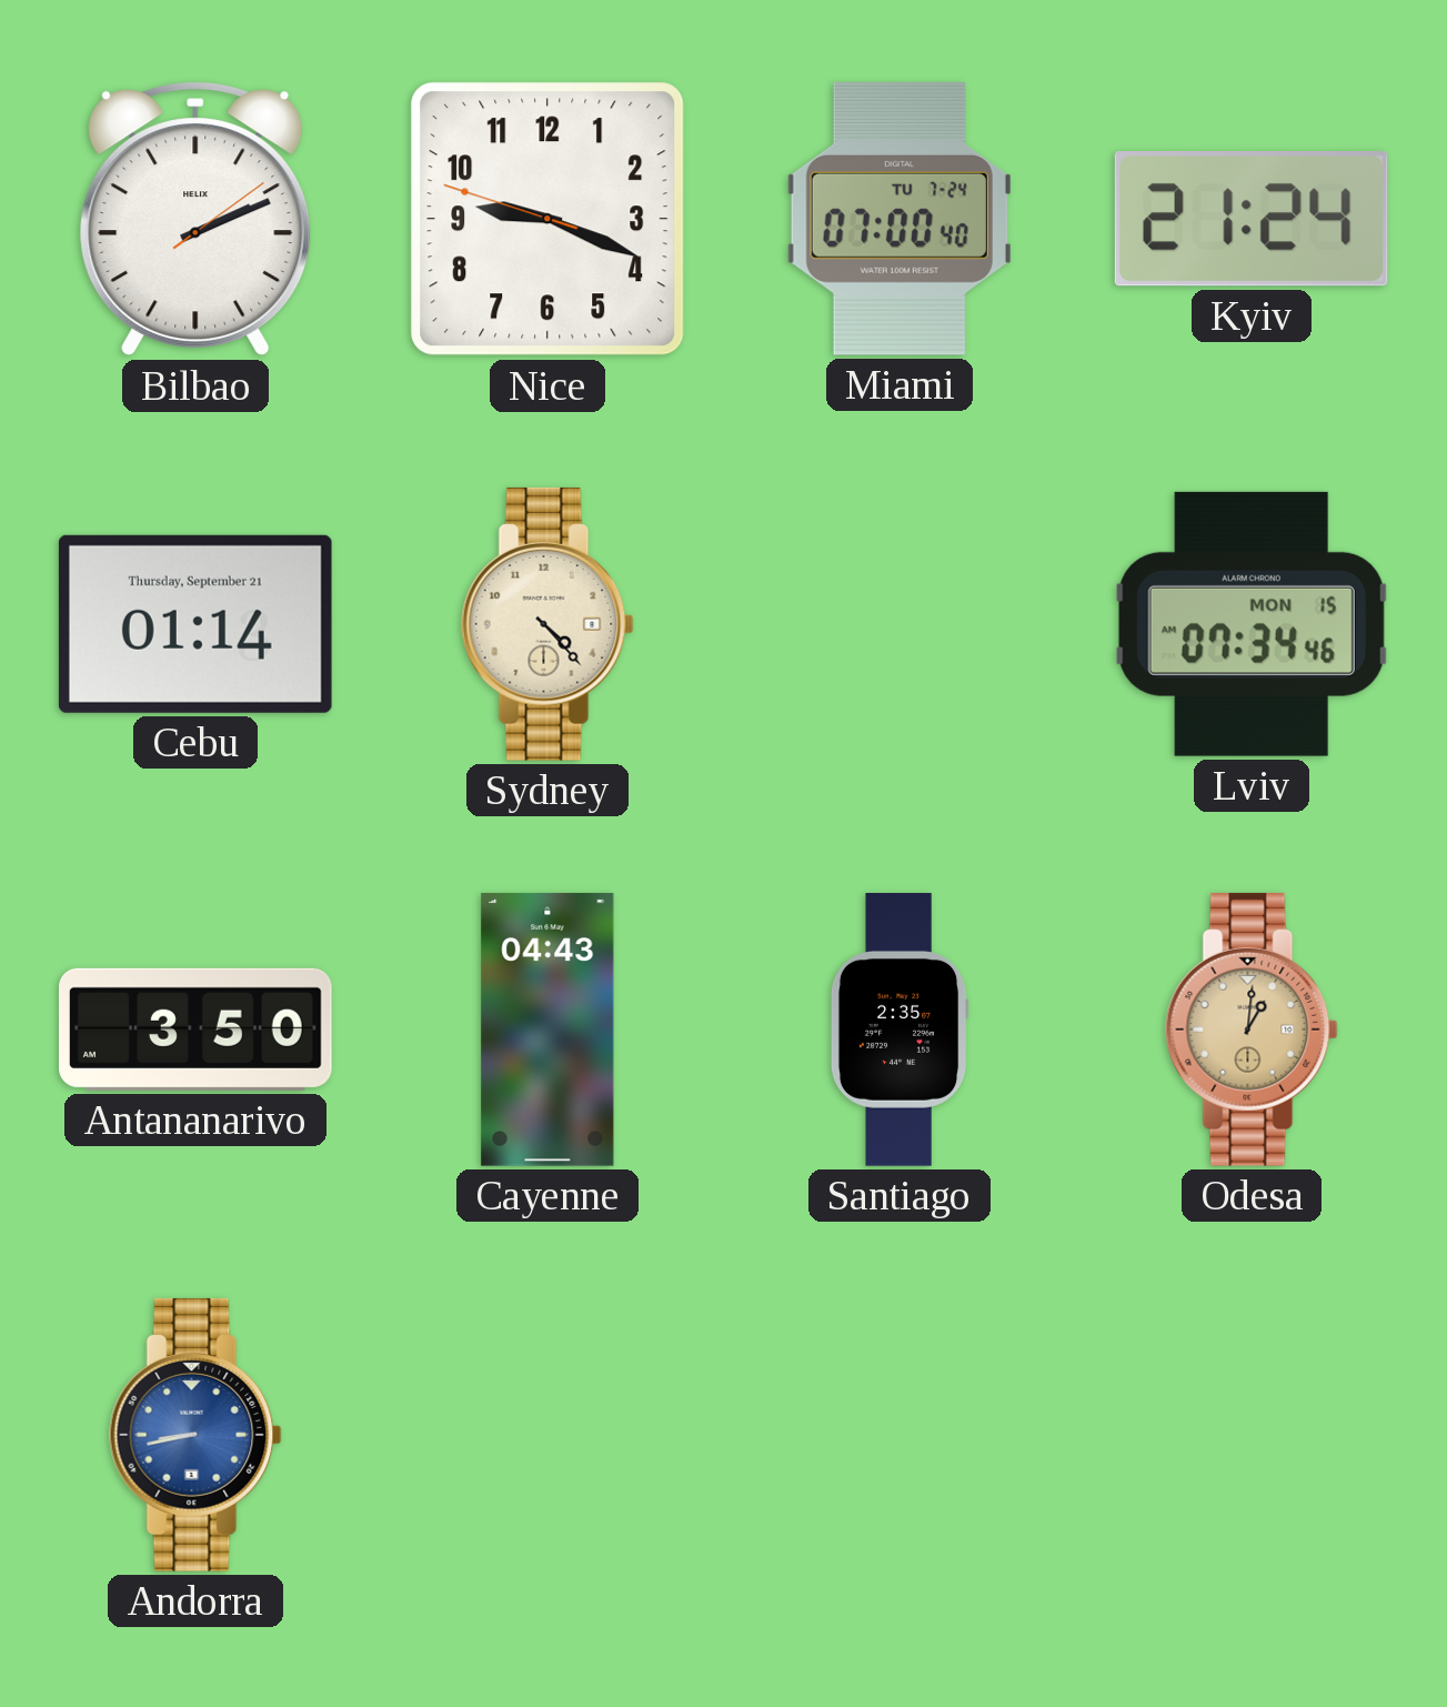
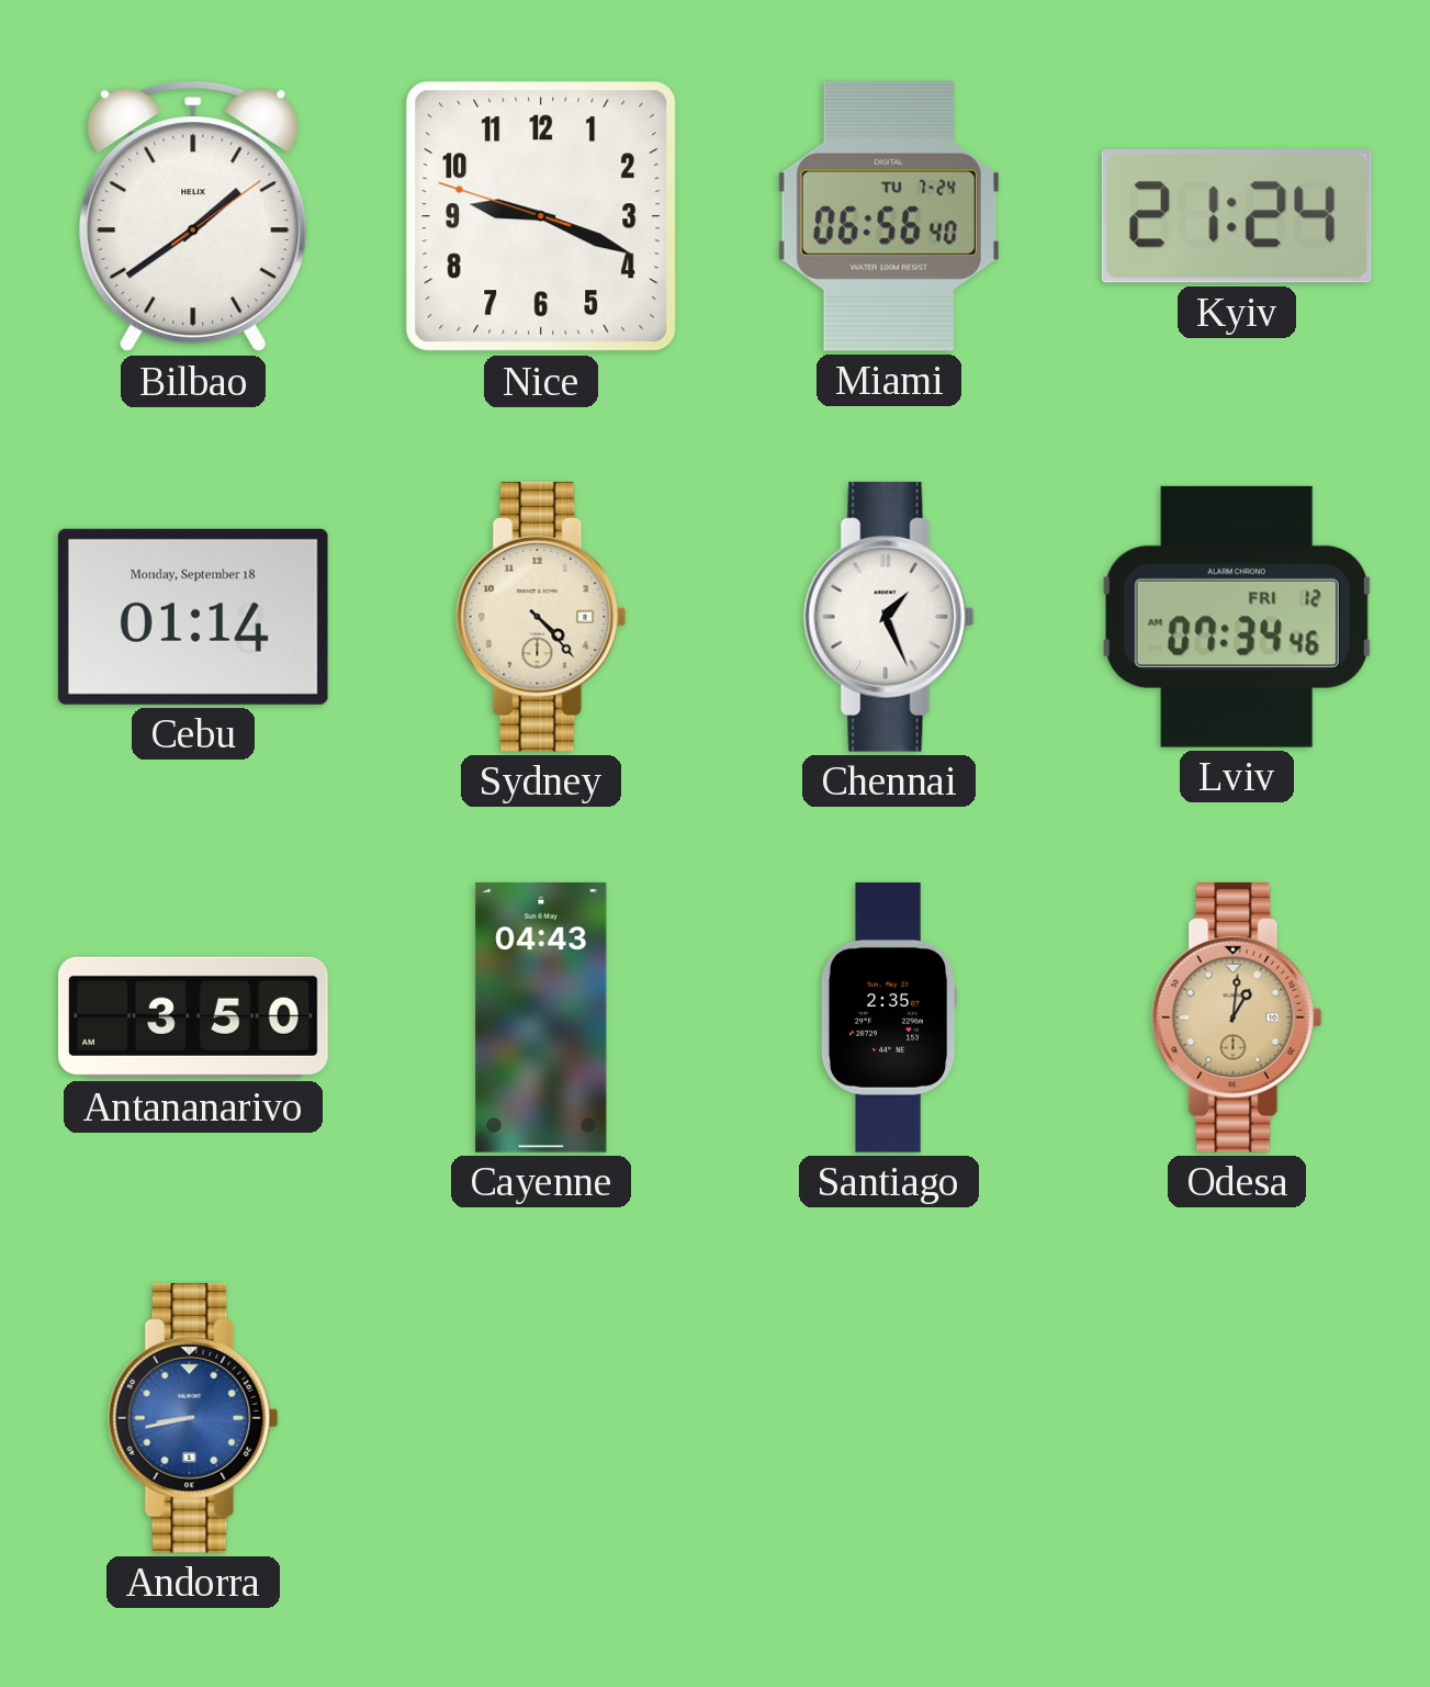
Bilbao: 2:11 -> 1:39
Miami: 07:00 -> 06:56
Cebu date: Thursday, September 21 -> Monday, September 18
Chennai: none -> 1:26
Lviv date: MON 15 -> FRI 12
